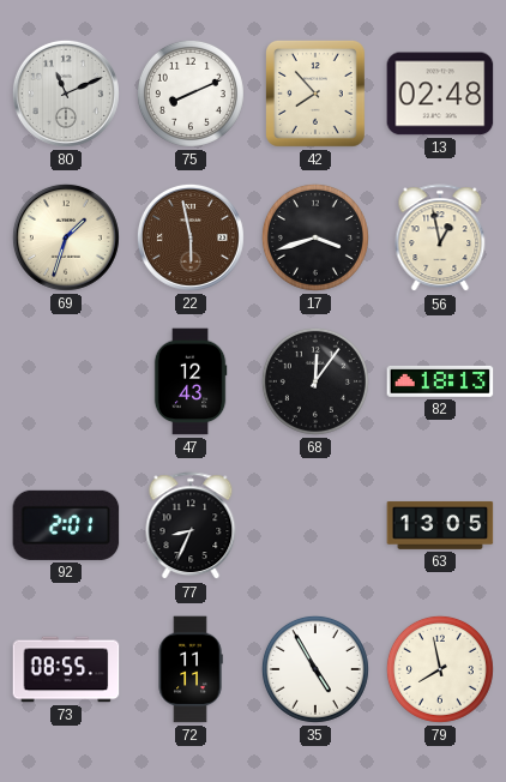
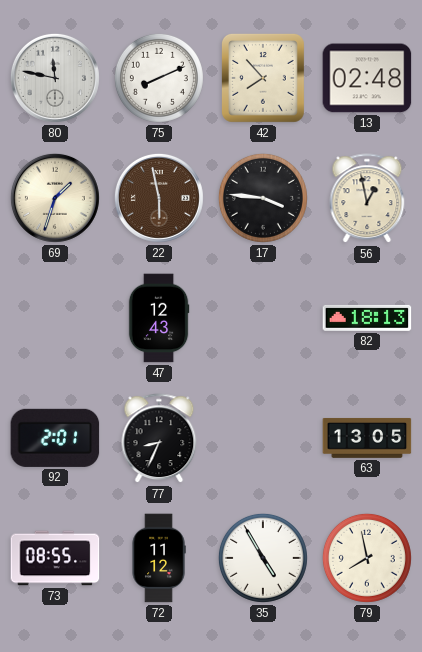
80: 11:11 -> 11:47
17: 3:42 -> 3:46
68: 12:06 -> none
72: 11:11 -> 11:12
